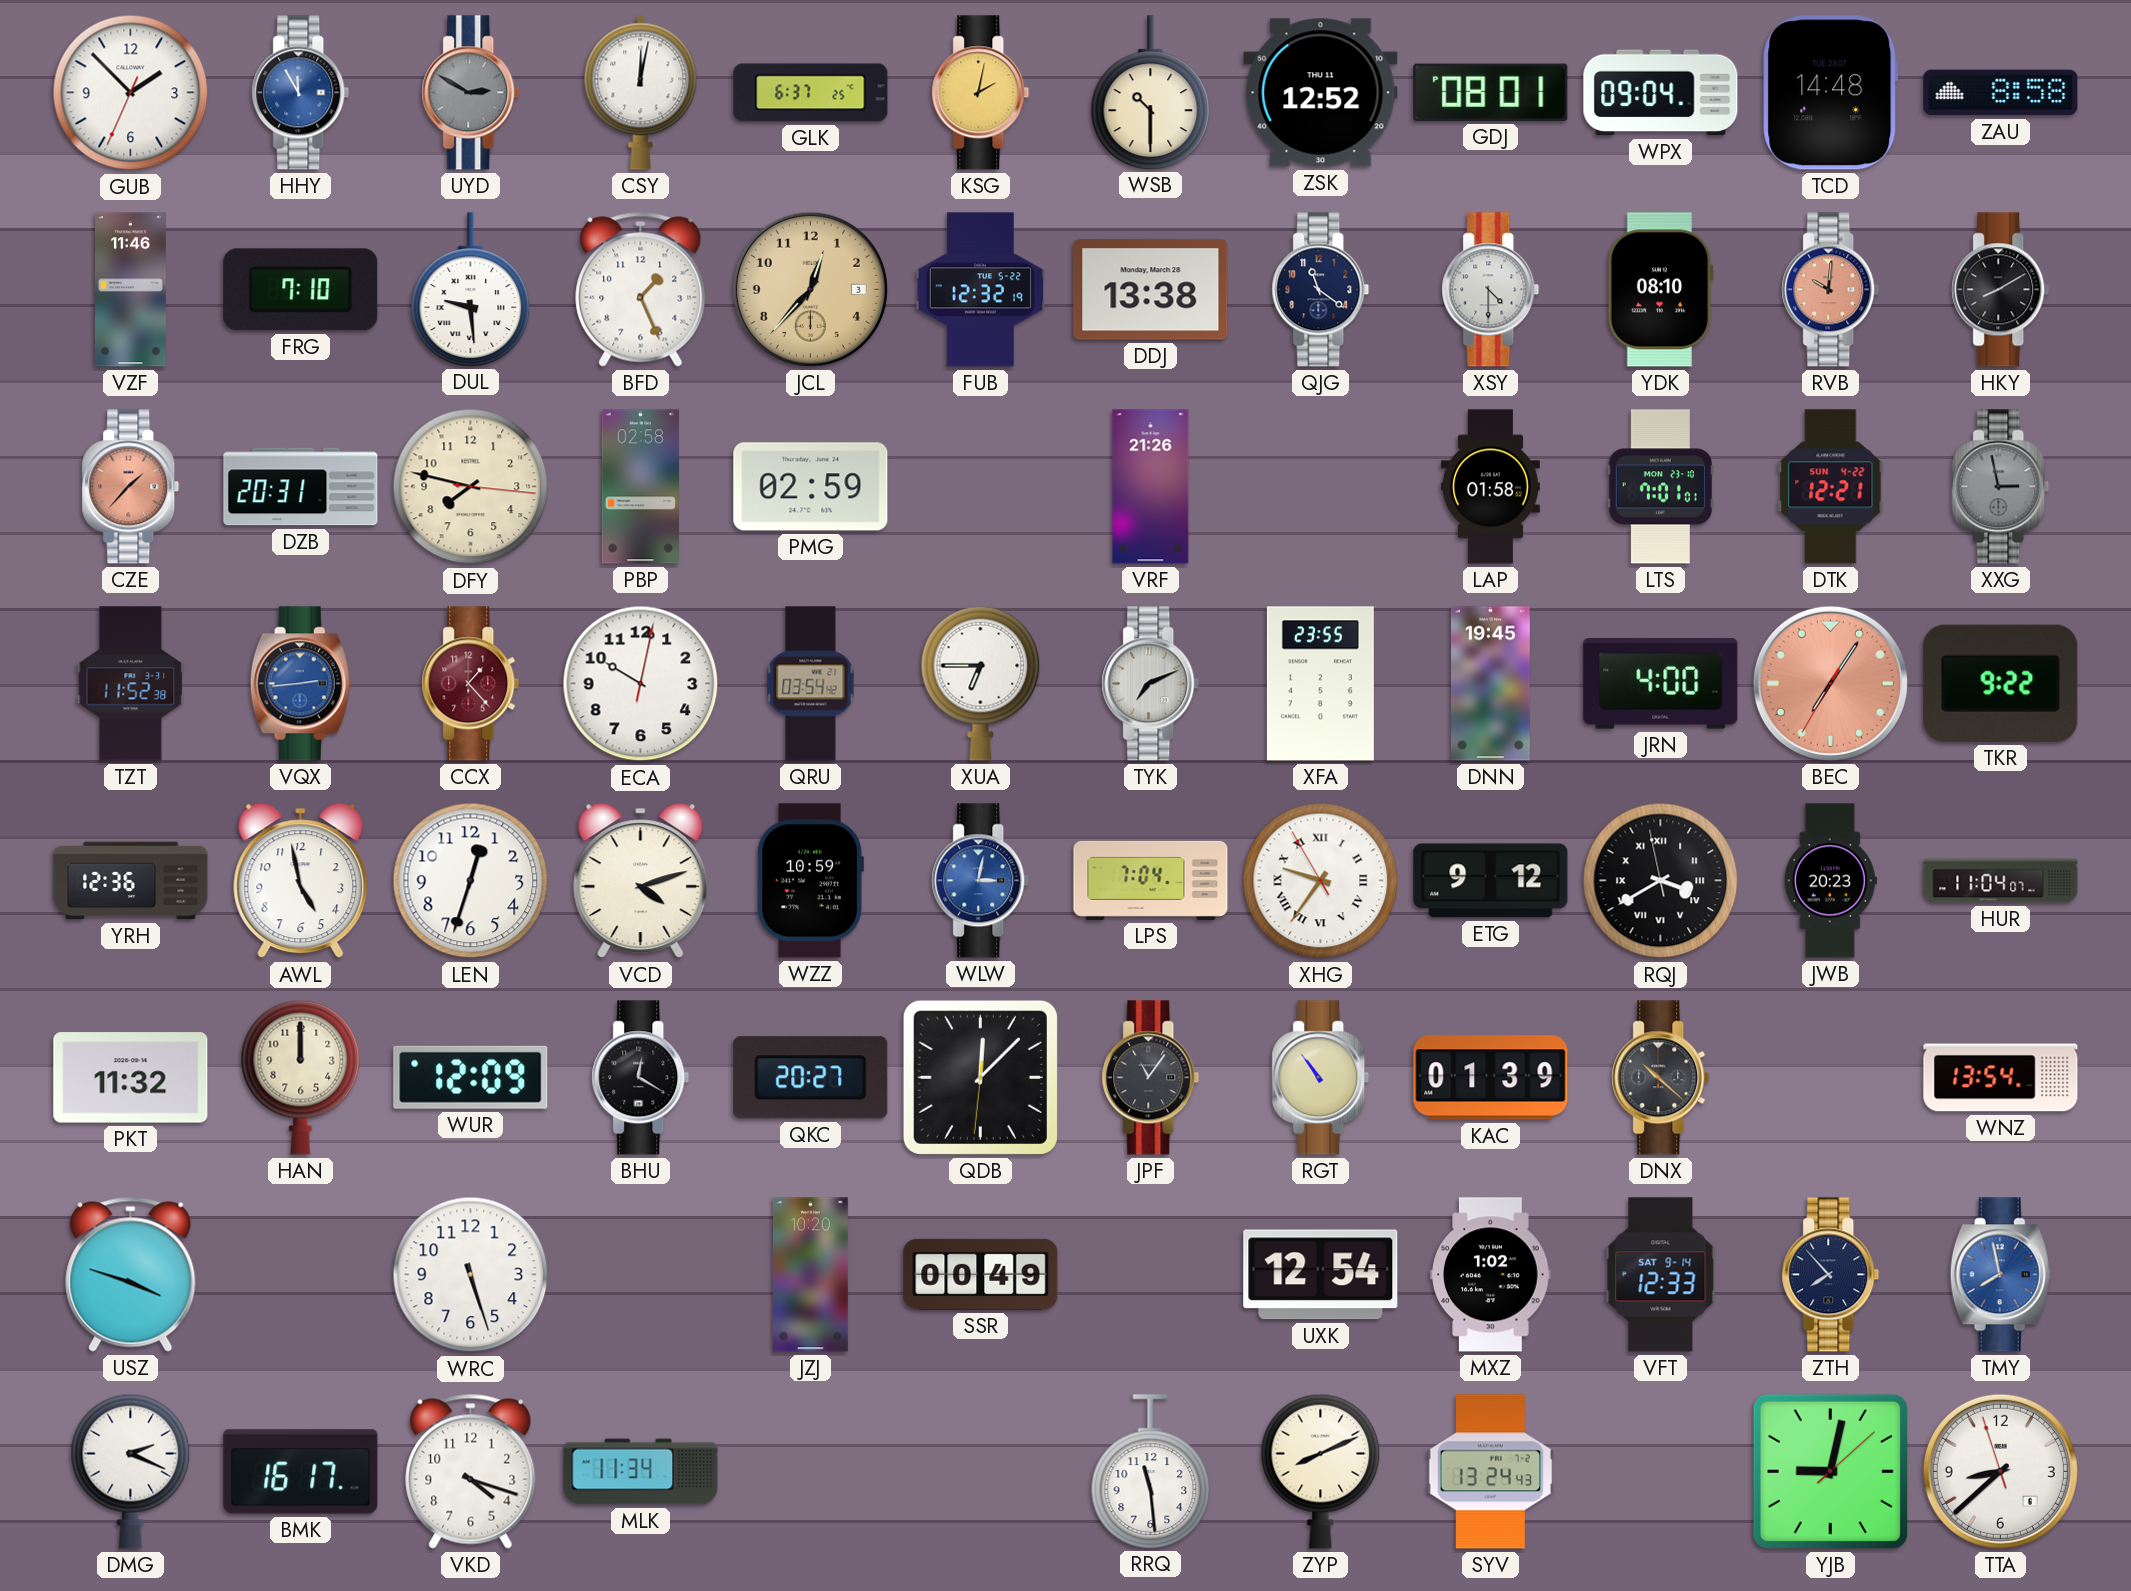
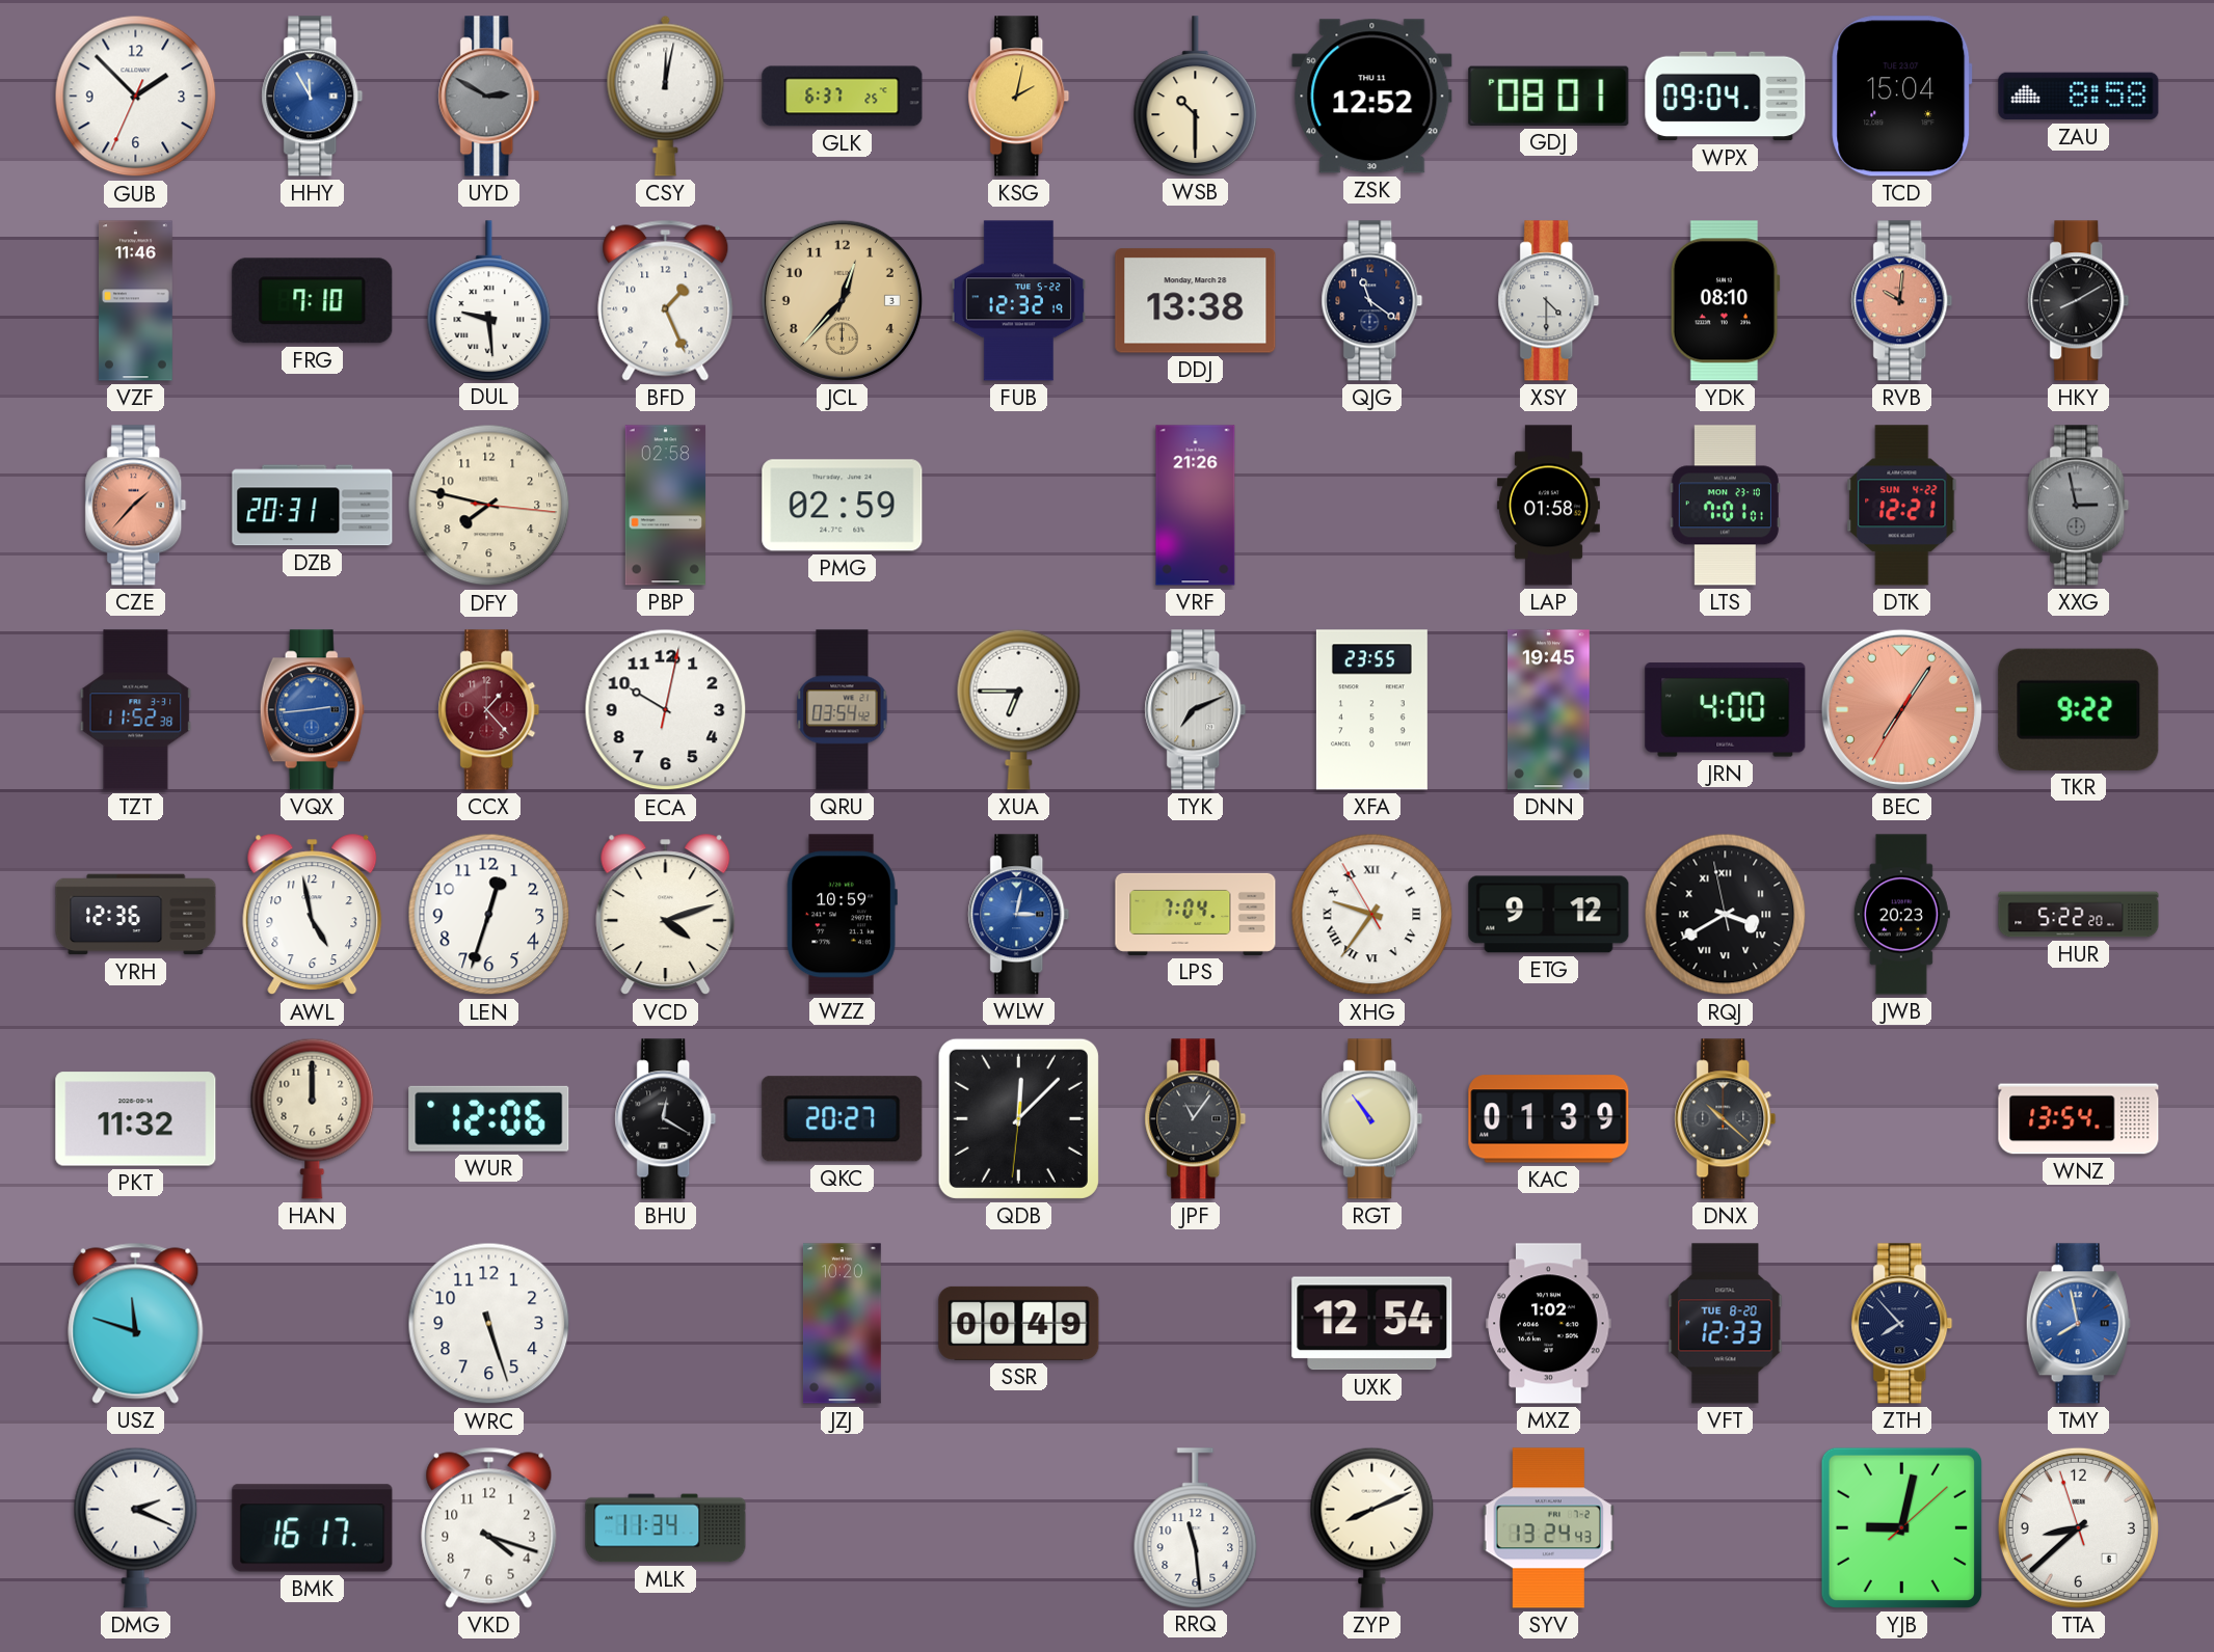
TCD: 14:48 -> 15:04
HUR: 11:04 -> 5:22
WUR: 12:09 -> 12:06
USZ: 3:48 -> 11:48
VFT date: SAT 9-14 -> TUE 8-20
